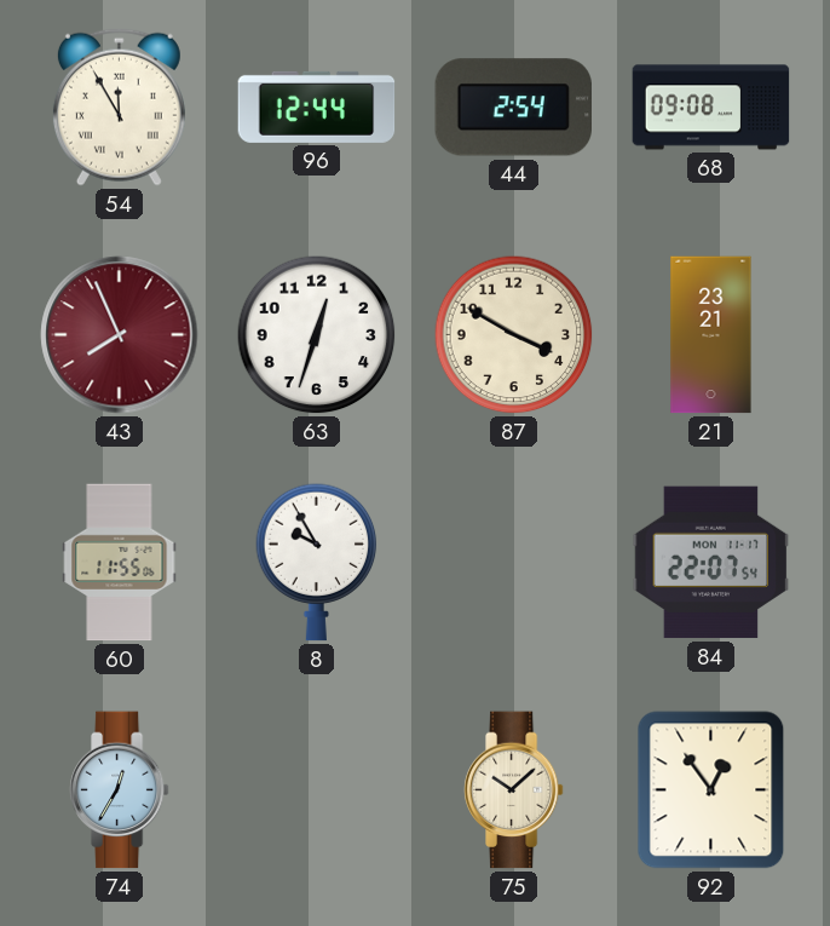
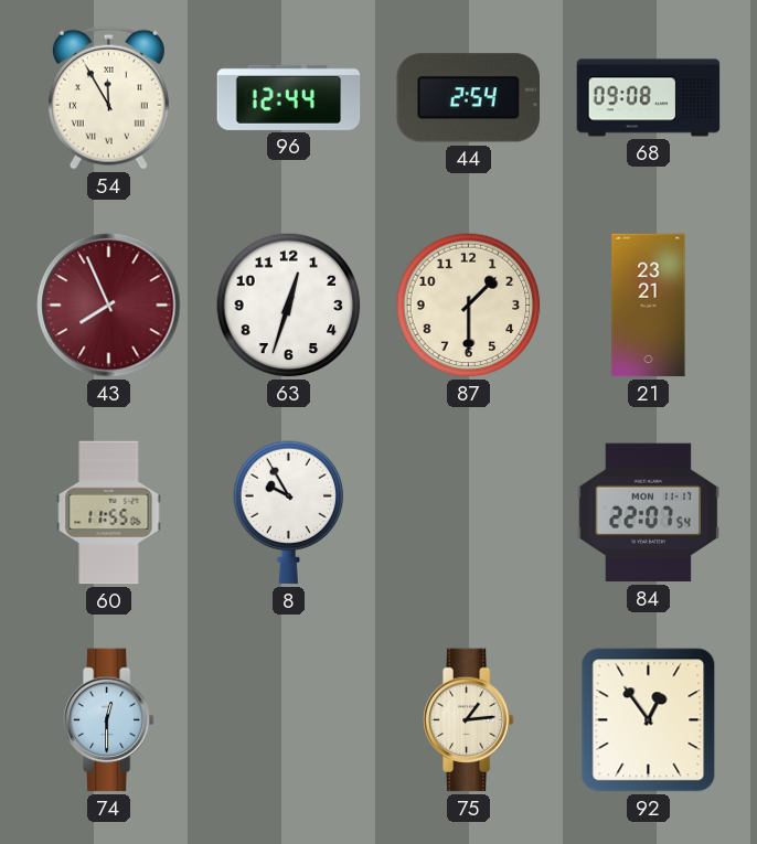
87: 3:50 -> 1:30
74: 12:35 -> 12:30
75: 10:08 -> 1:14
